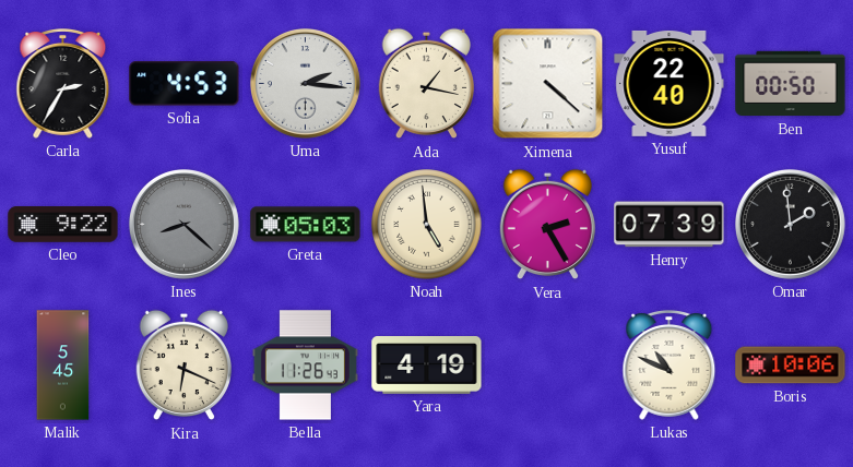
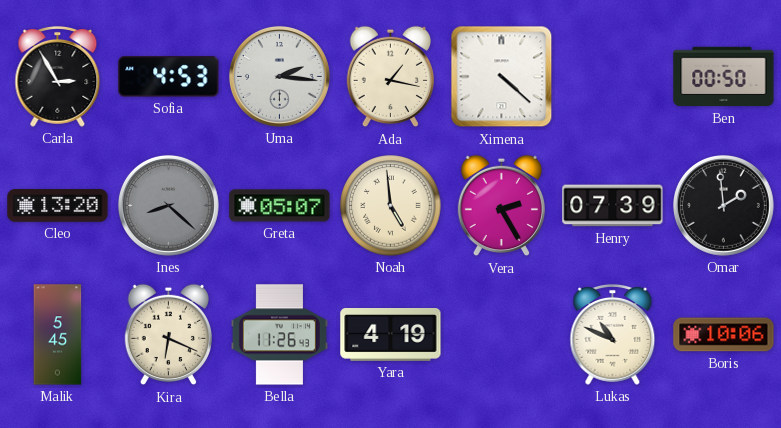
Carla: 2:35 -> 2:55
Yusuf: 22:40 -> none
Cleo: 9:22 -> 13:20
Greta: 05:03 -> 05:07
